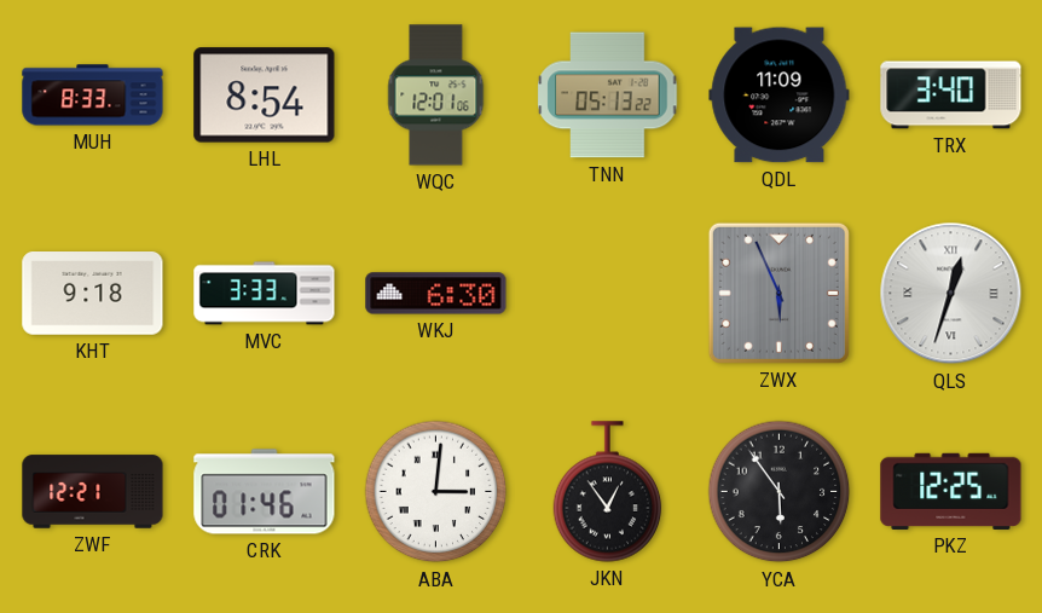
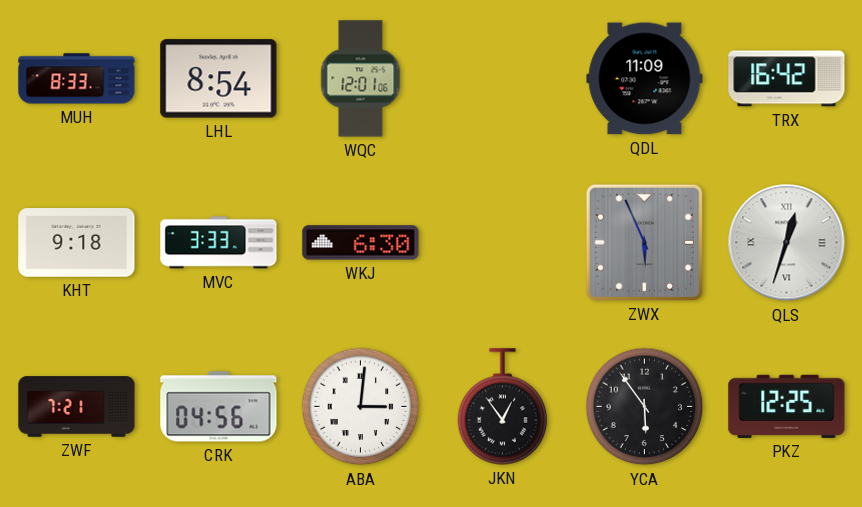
TNN: 05:13 -> none
TRX: 3:40 -> 16:42
ZWF: 12:21 -> 7:21
CRK: 01:46 -> 04:56
